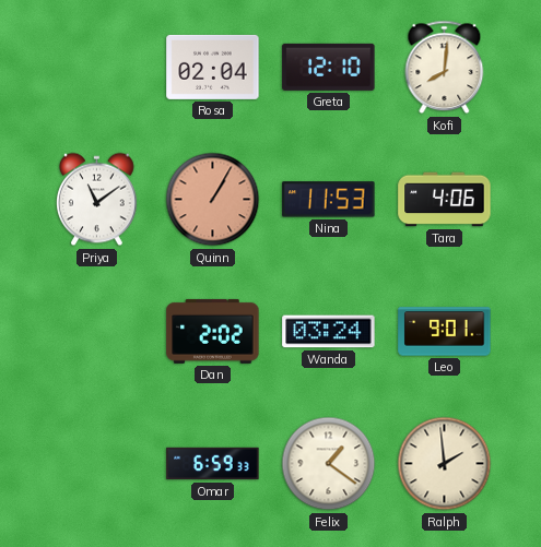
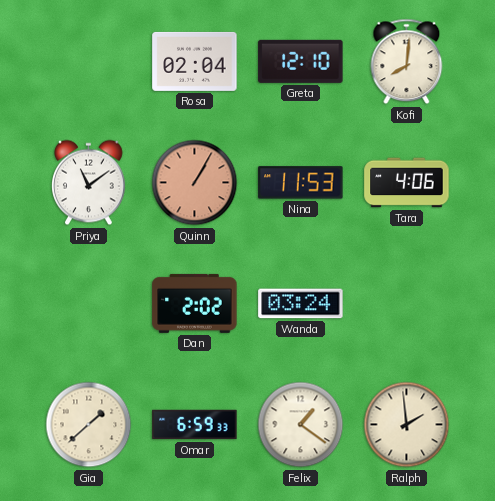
Leo: 9:01 -> none
Gia: none -> 1:38
